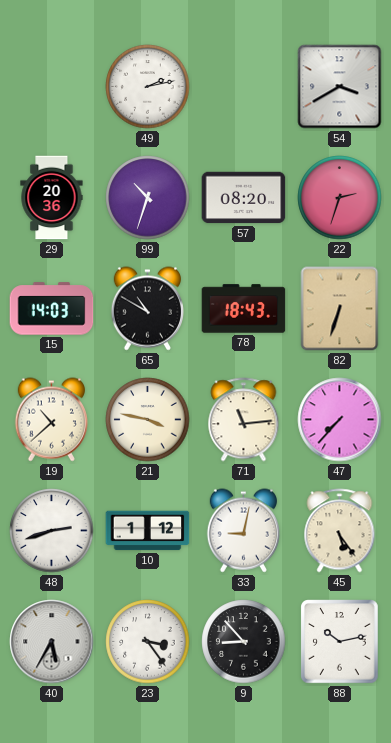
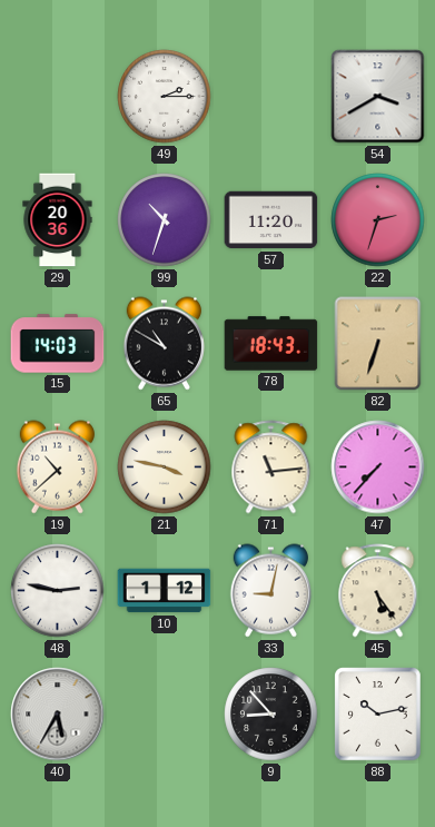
49: 2:13 -> 2:15
57: 08:20 -> 11:20
48: 2:42 -> 2:47
23: 3:24 -> none
